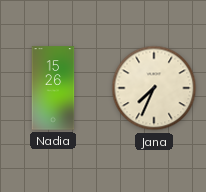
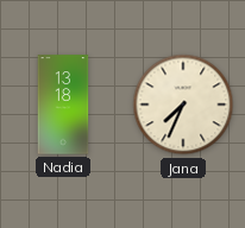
Nadia: 15:26 -> 13:18
